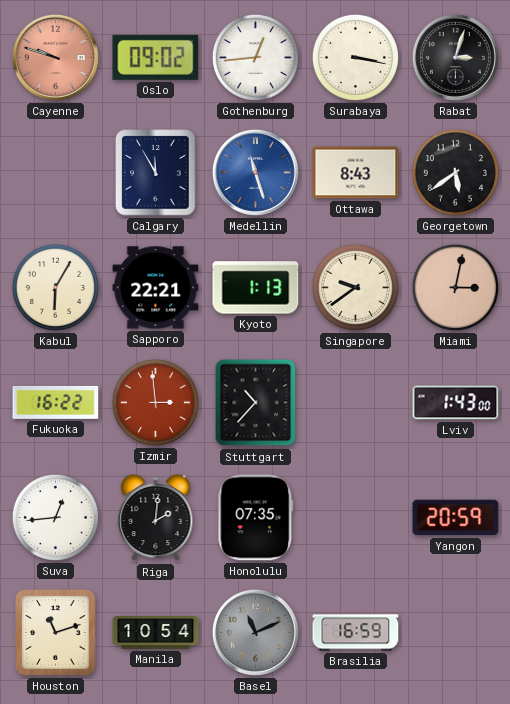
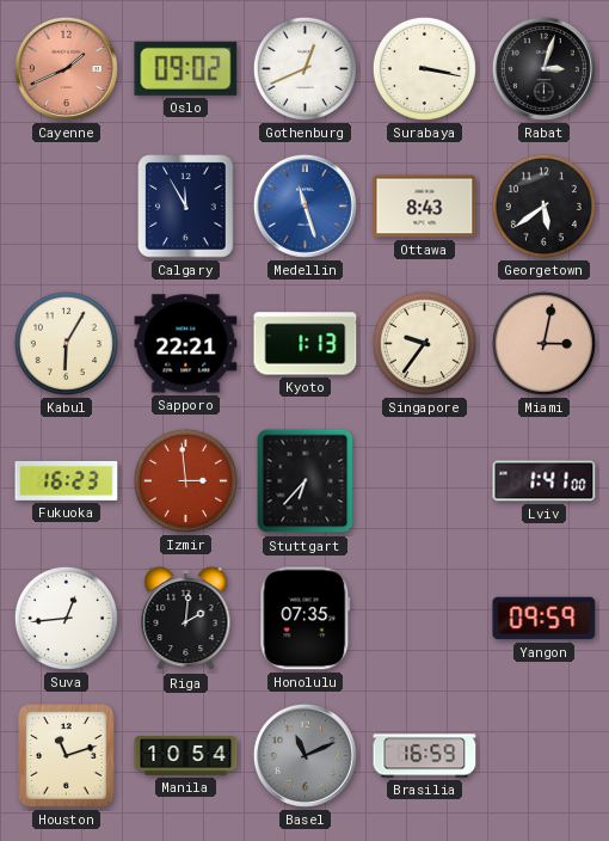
Cayenne: 9:48 -> 1:41
Gothenburg: 12:44 -> 12:41
Singapore: 9:39 -> 9:36
Fukuoka: 16:22 -> 16:23
Stuttgart: 10:37 -> 6:37
Lviv: 1:43 -> 1:41
Yangon: 20:59 -> 09:59
